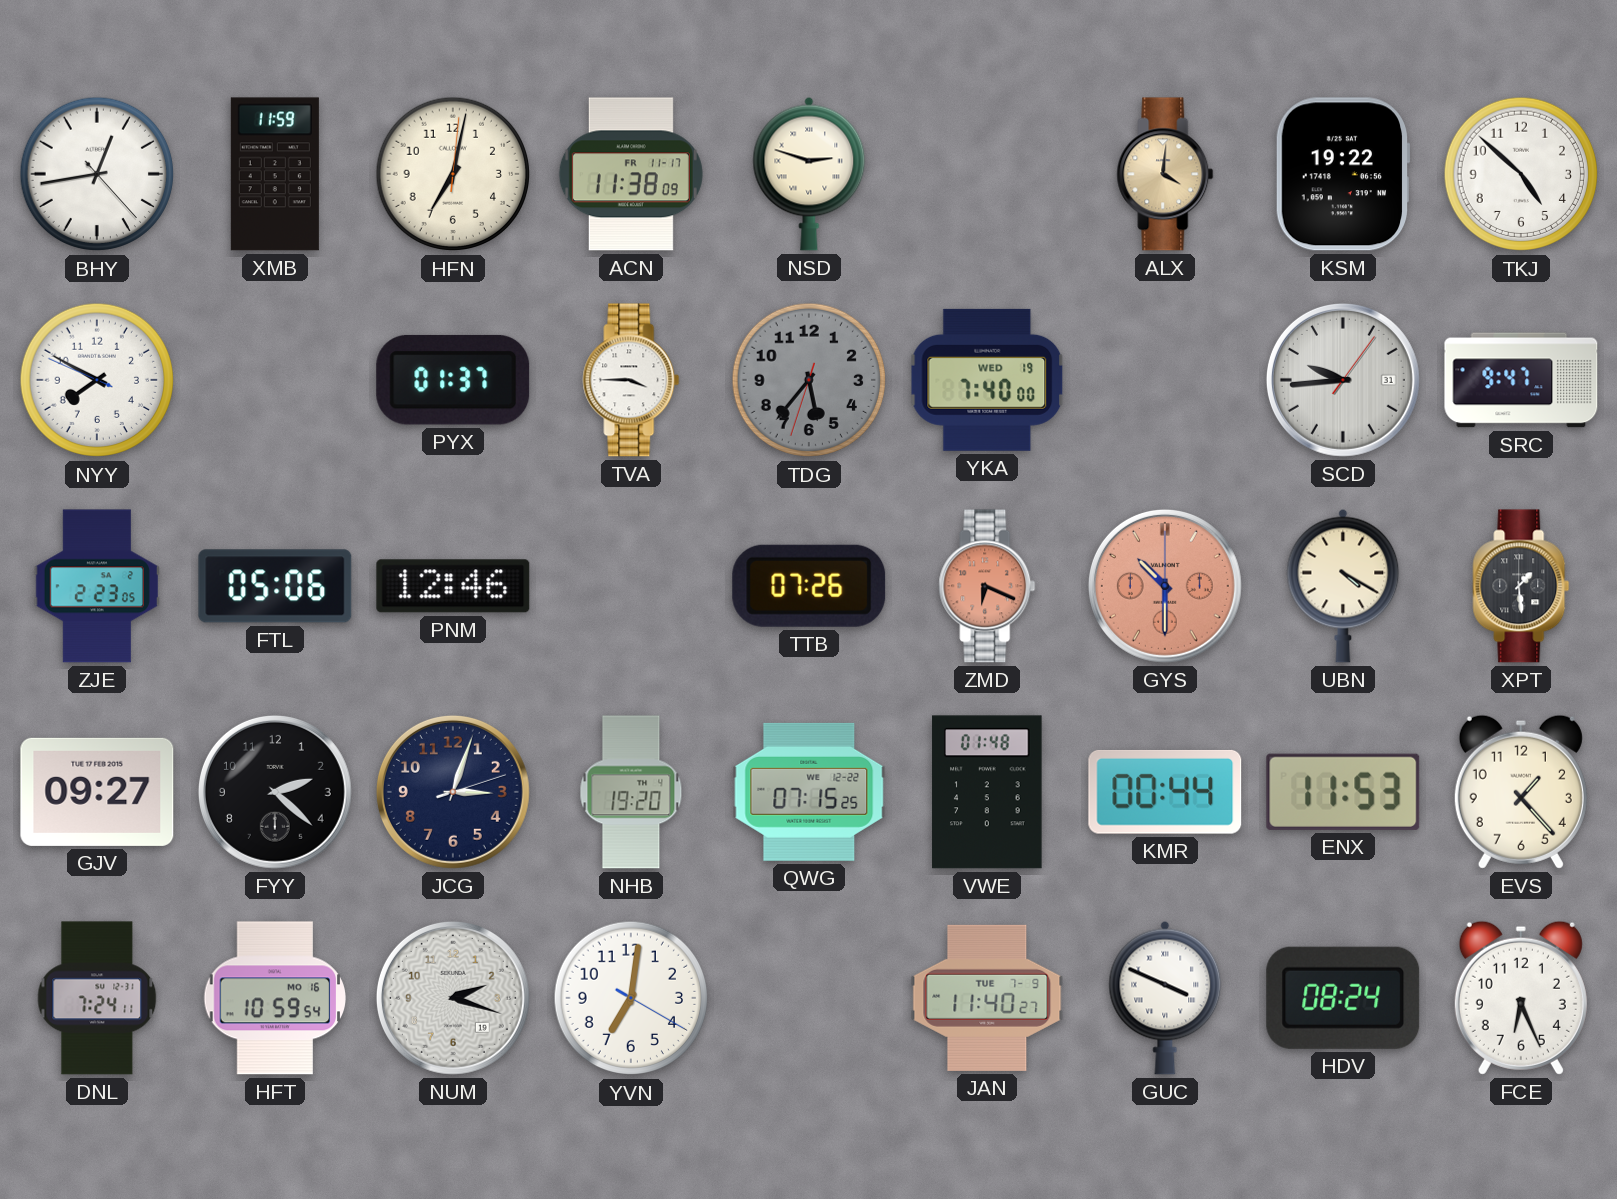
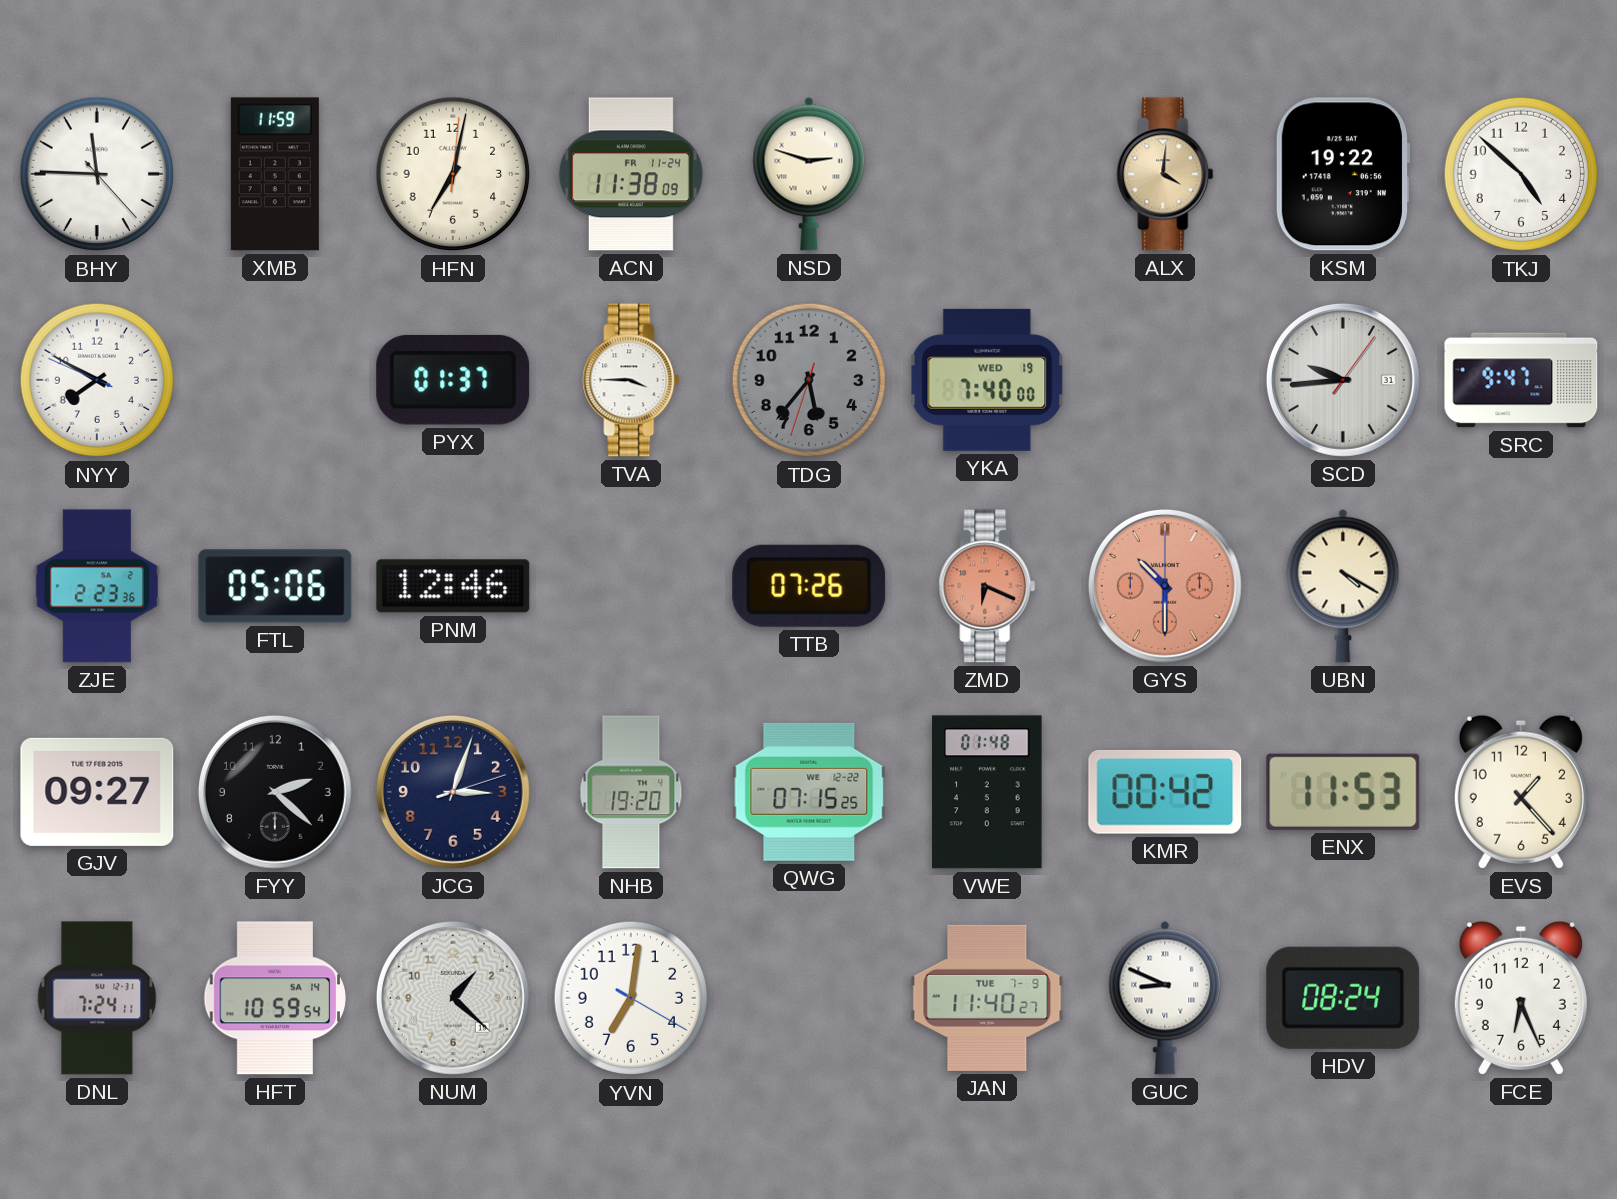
BHY: 12:43 -> 11:45
ACN date: FR 11-17 -> FR 11-24
ZJE: 2:23:05 -> 2:23:36
XPT: 1:29 -> none
KMR: 00:44 -> 00:42
HFT date: MO 16 -> SA 14
NUM: 2:18 -> 1:22
GUC: 3:49 -> 8:49
